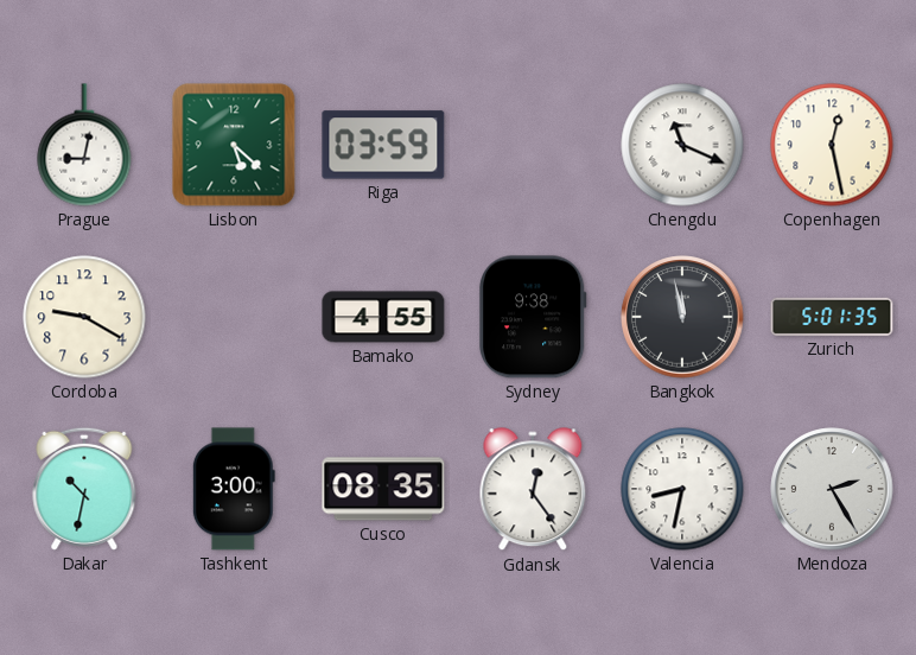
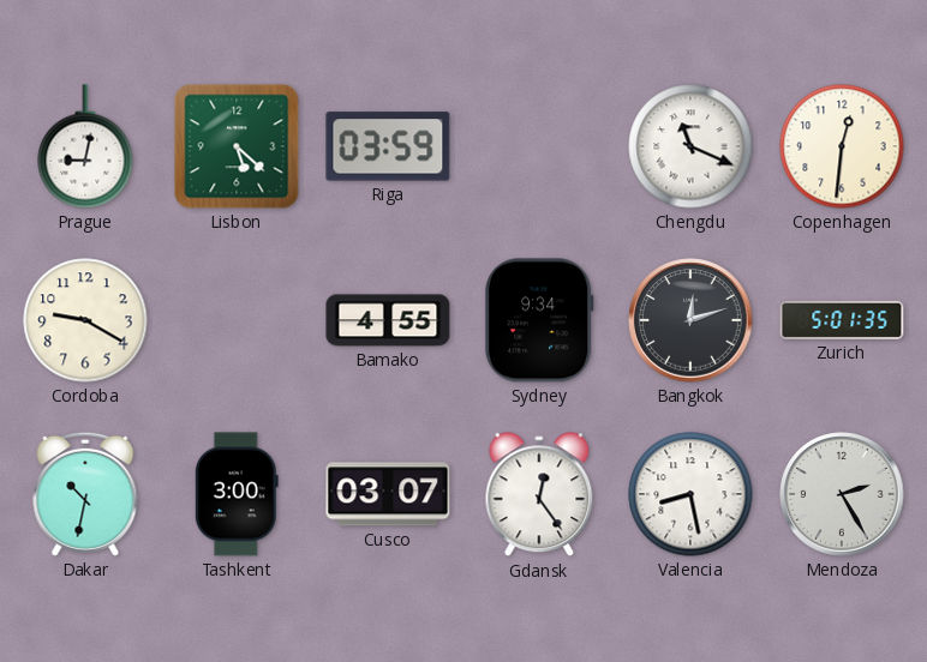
Copenhagen: 12:28 -> 12:31
Sydney: 9:38 -> 9:34
Bangkok: 11:58 -> 12:12
Cusco: 08:35 -> 03:07
Valencia: 8:32 -> 8:28
